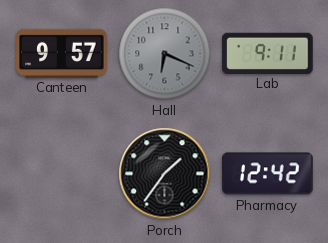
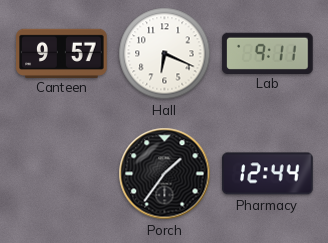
Hall dial: grey -> white
Pharmacy: 12:42 -> 12:44
